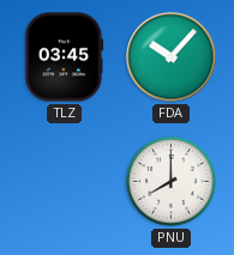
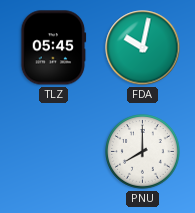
TLZ: 03:45 -> 05:45
FDA: 10:07 -> 10:02
